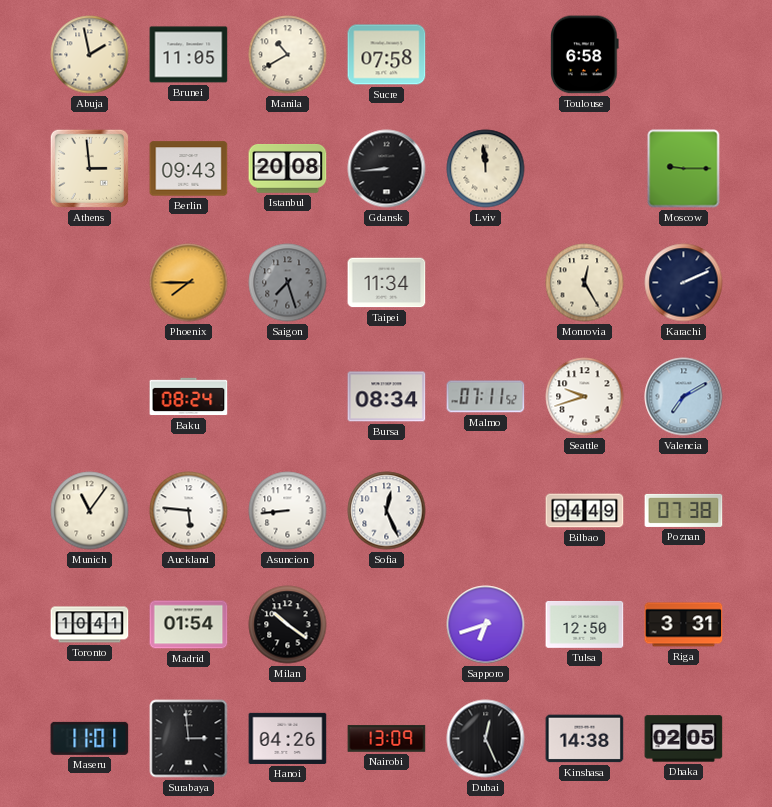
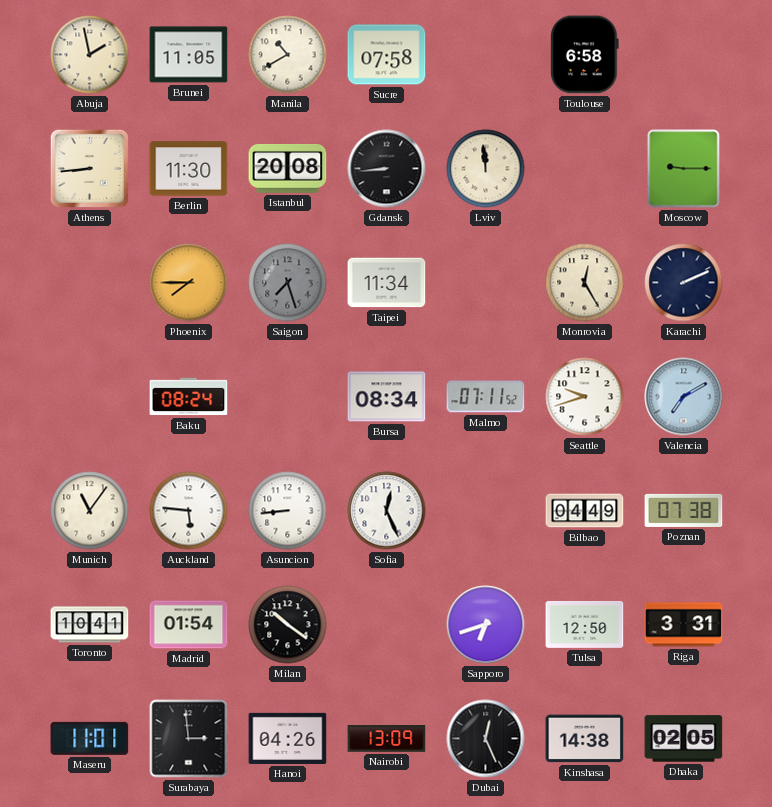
Athens: 2:59 -> 8:44
Berlin: 09:43 -> 11:30
